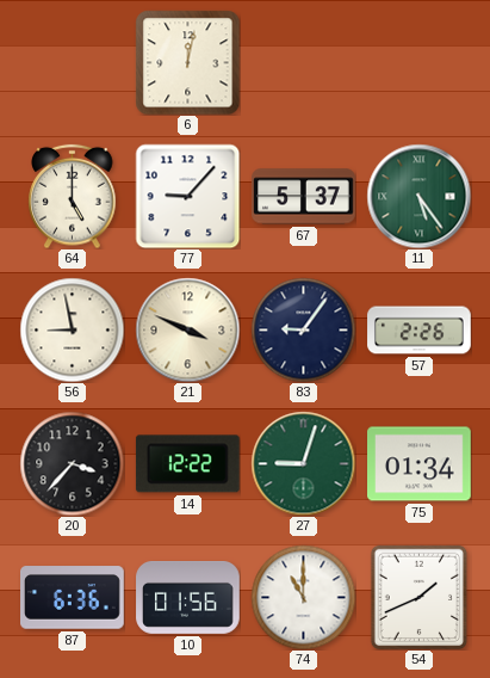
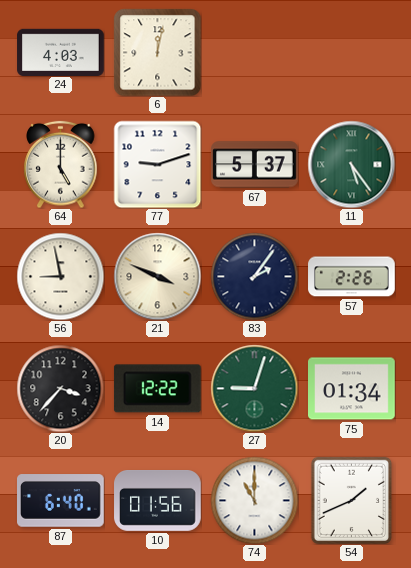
24: none -> 4:03
77: 9:07 -> 9:12
83: 9:06 -> 2:06
87: 6:36 -> 6:40
